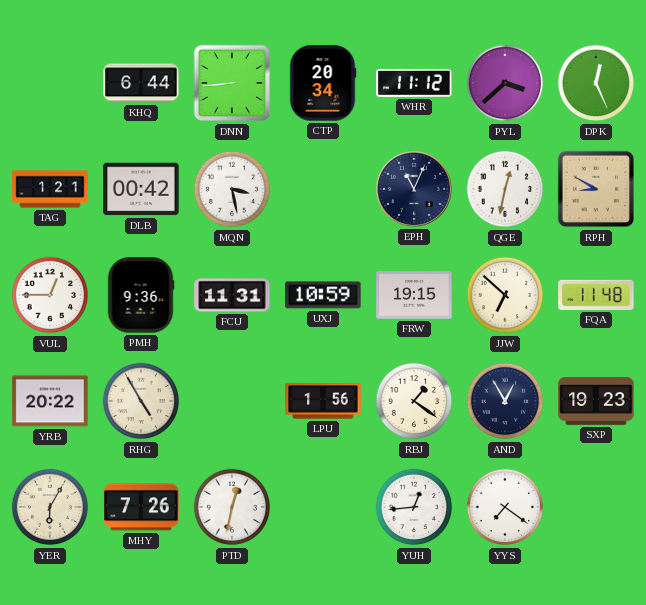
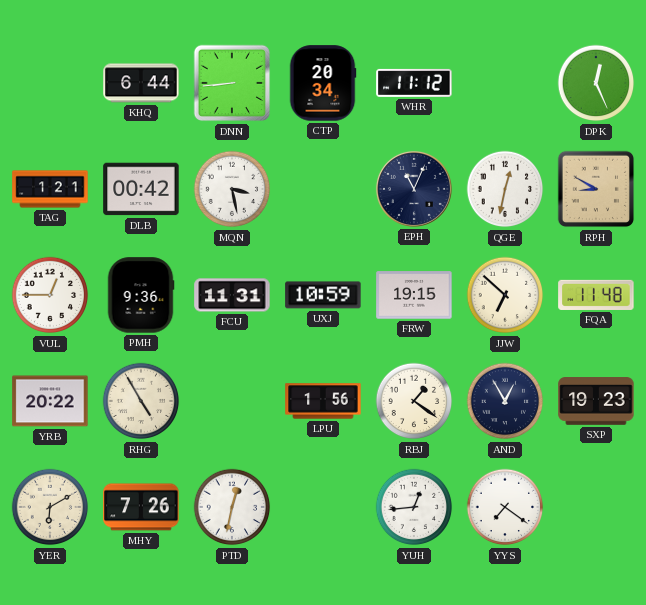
PYL: 3:38 -> none
YER: 6:05 -> 6:10
